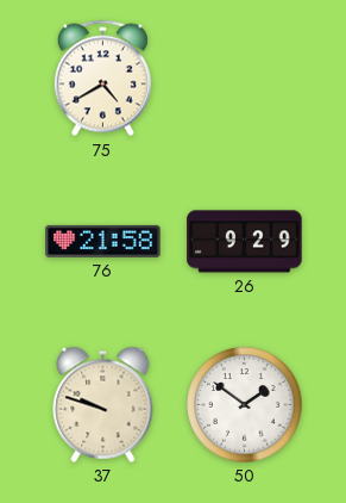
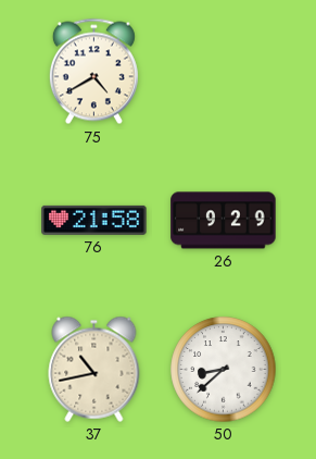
37: 9:48 -> 10:43
50: 1:51 -> 8:38
